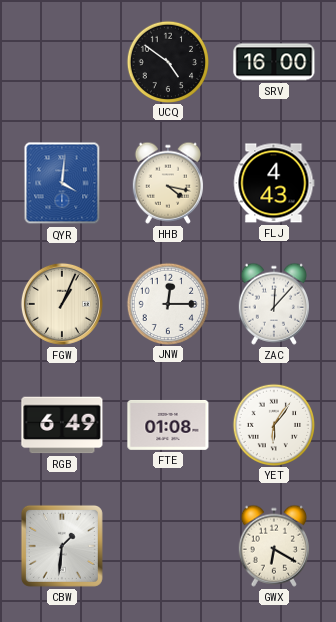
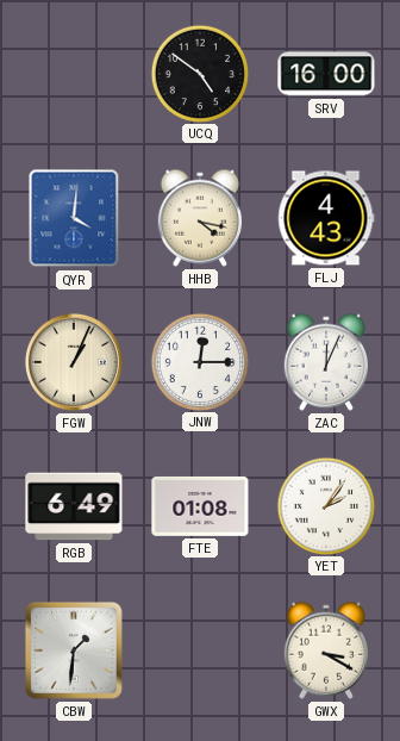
ZAC: 12:07 -> 12:04
YET: 6:06 -> 2:06
GWX: 6:20 -> 3:20
